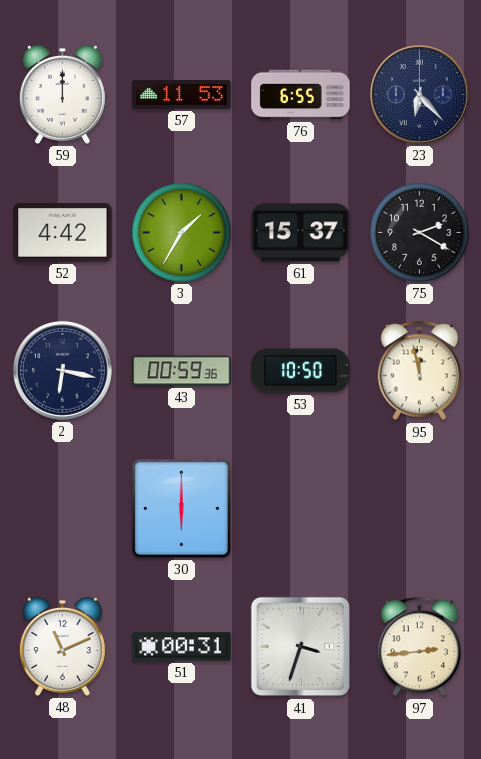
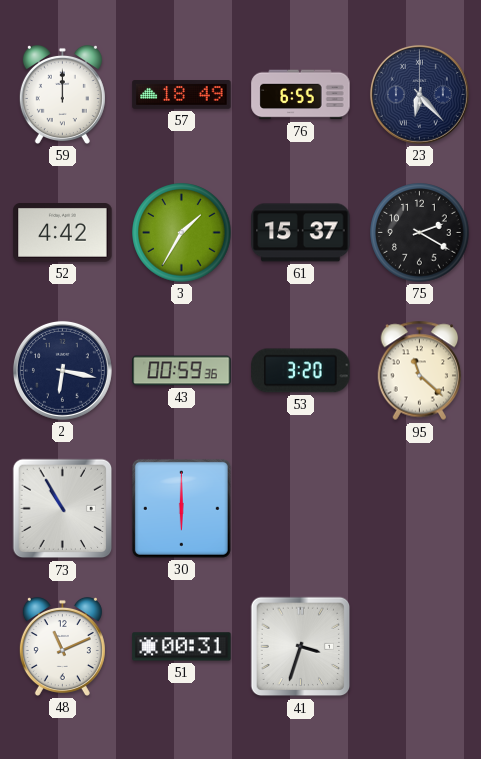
57: 11:53 -> 18:49
53: 10:50 -> 3:20
95: 11:58 -> 11:22
73: none -> 10:55
97: 2:44 -> none
